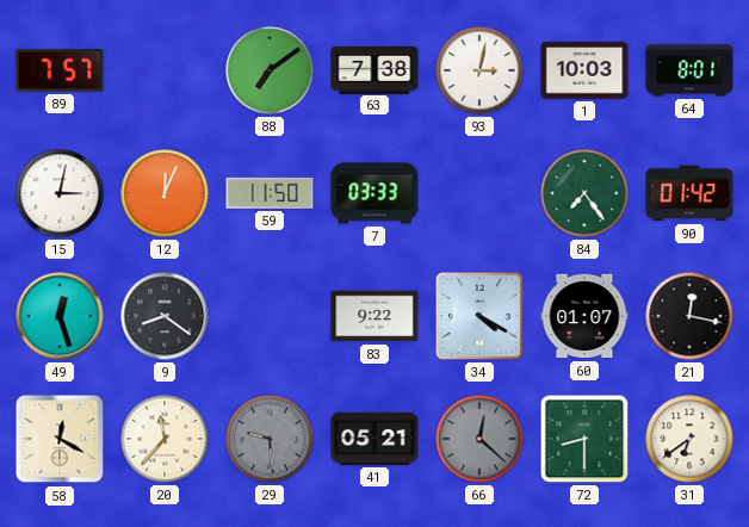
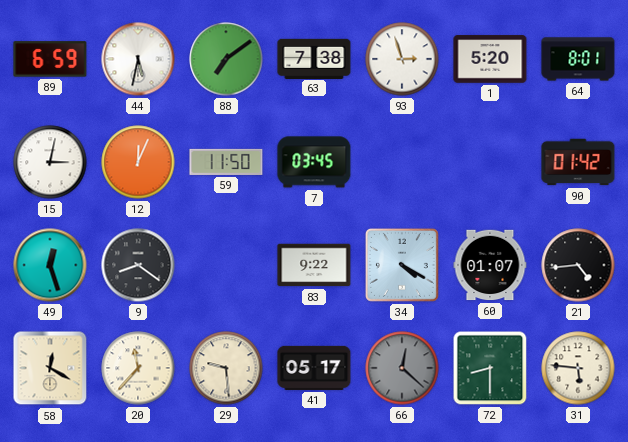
89: 7:57 -> 6:59
44: none -> 5:32
93: 3:02 -> 2:57
1: 10:03 -> 5:20
7: 03:33 -> 03:45
84: 7:24 -> none
21: 12:17 -> 4:44
29 dial: grey -> cream
41: 05:21 -> 05:17
31: 6:39 -> 5:46
